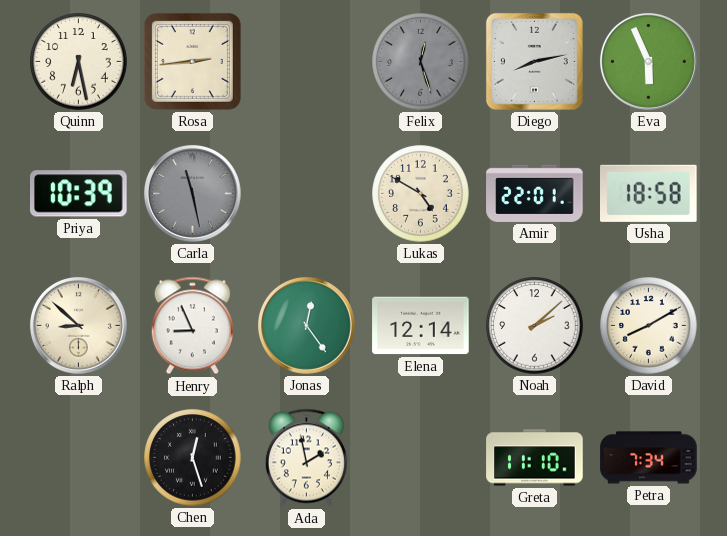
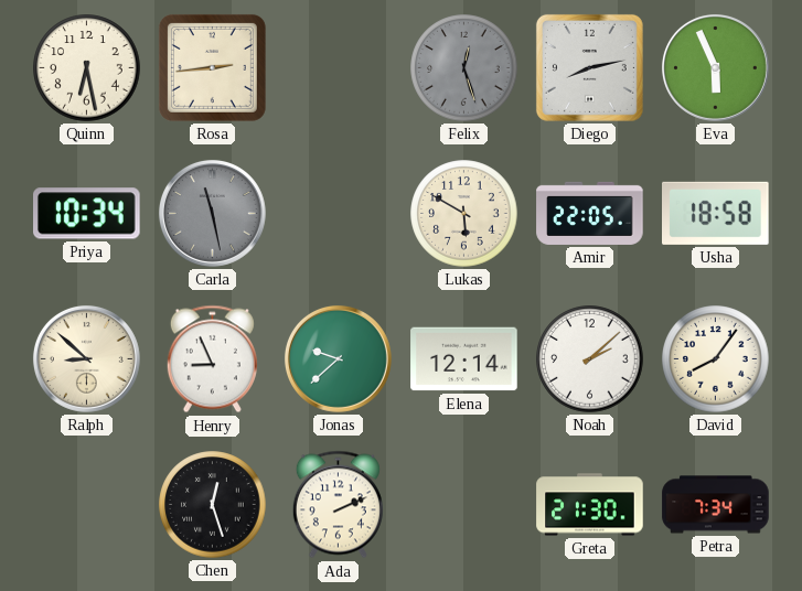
Priya: 10:39 -> 10:34
Lukas: 4:50 -> 5:50
Amir: 22:01 -> 22:05
Jonas: 12:24 -> 9:38
David: 8:10 -> 8:06
Ada: 1:58 -> 2:11
Greta: 11:10 -> 21:30
